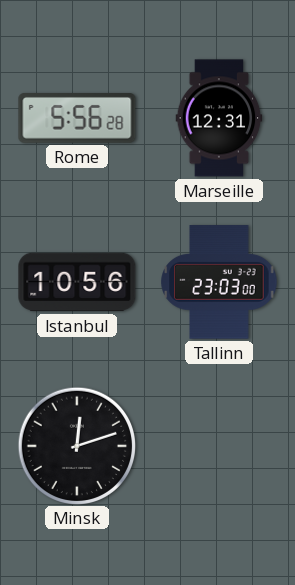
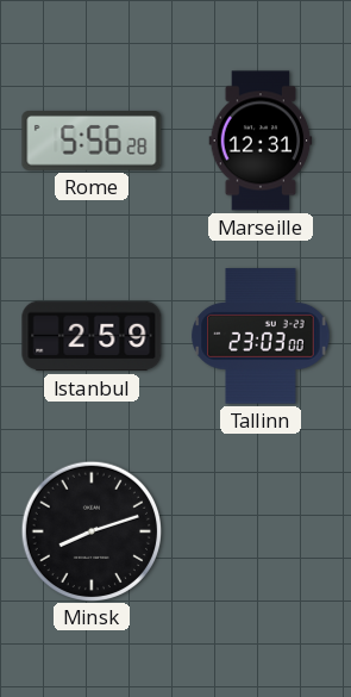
Istanbul: 10:56 -> 2:59
Minsk: 12:12 -> 8:12
